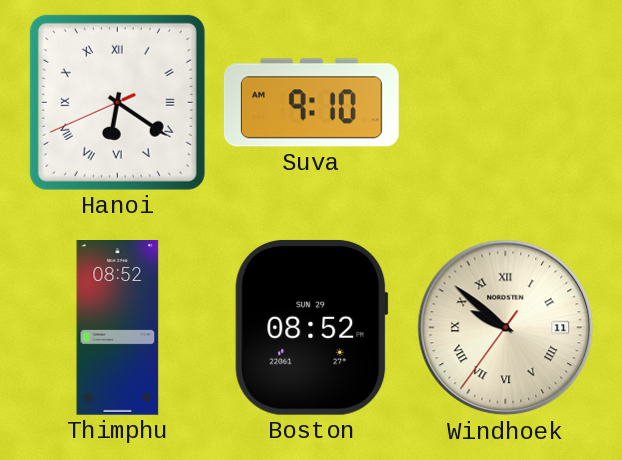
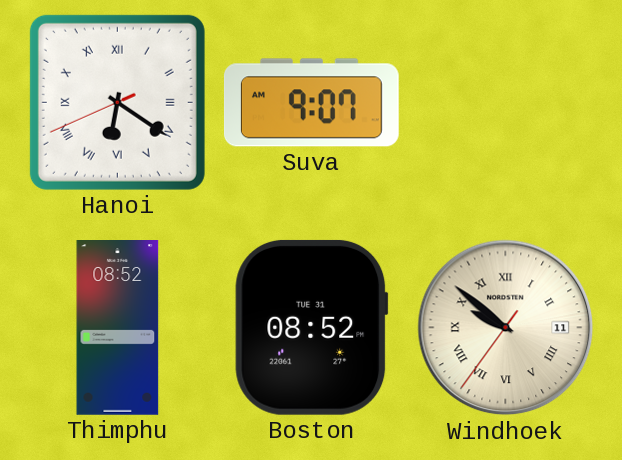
Suva: 9:10 -> 9:07
Boston date: SUN 29 -> TUE 31
